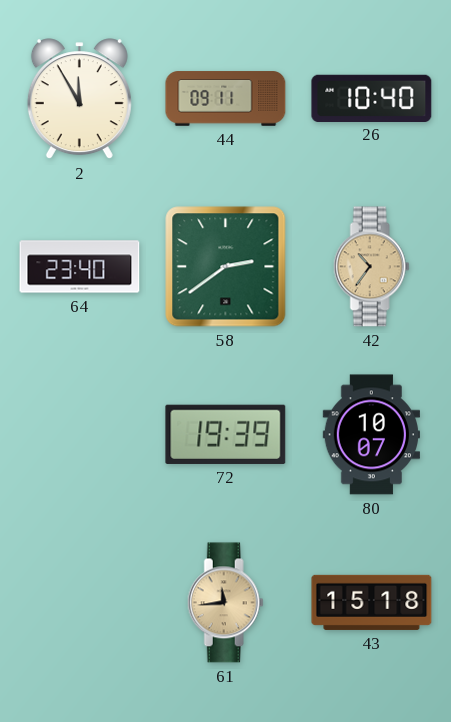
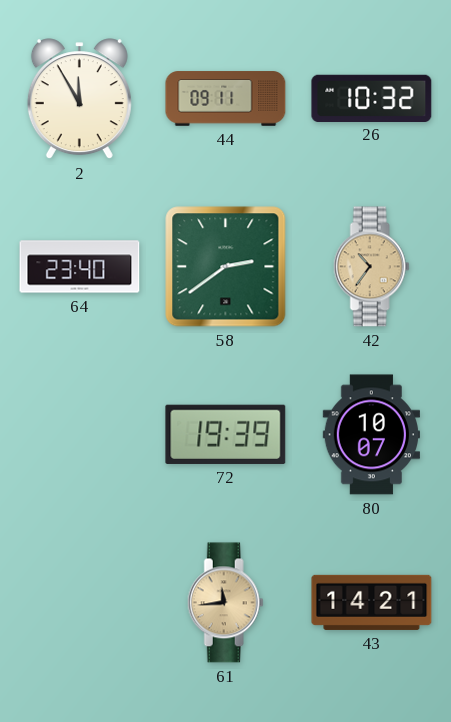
26: 10:40 -> 10:32
43: 15:18 -> 14:21
